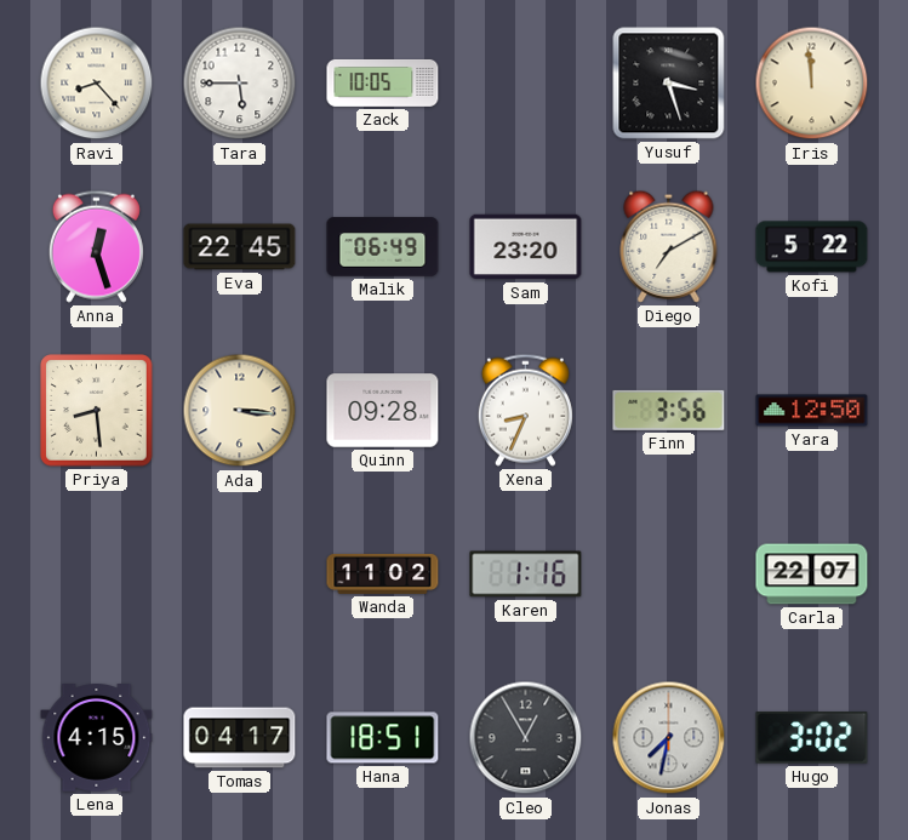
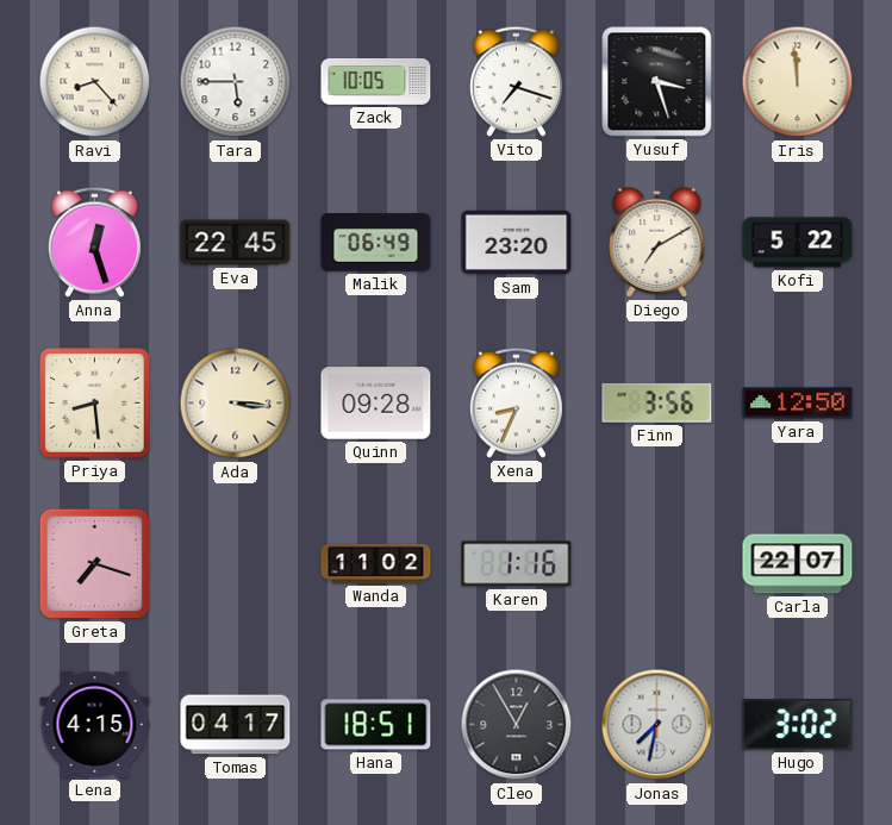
Vito: none -> 7:18
Greta: none -> 7:18
